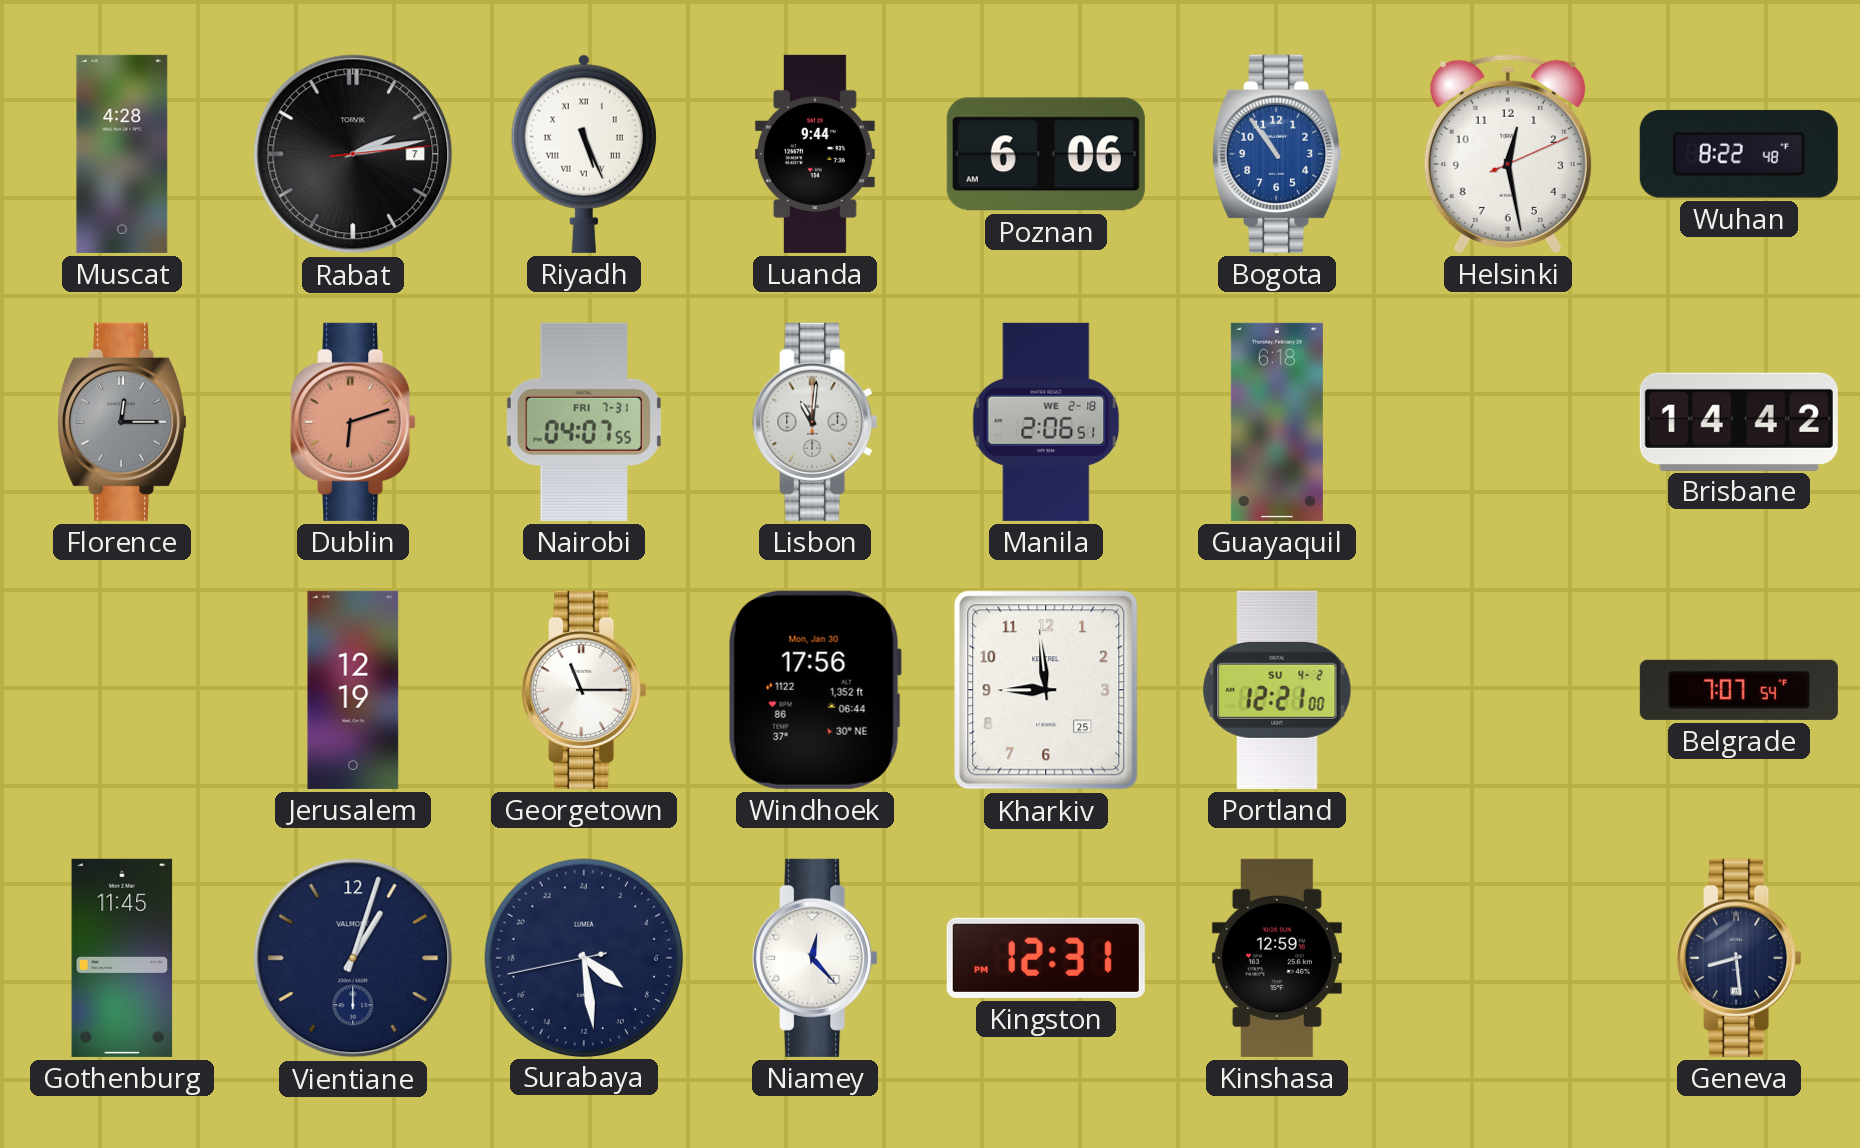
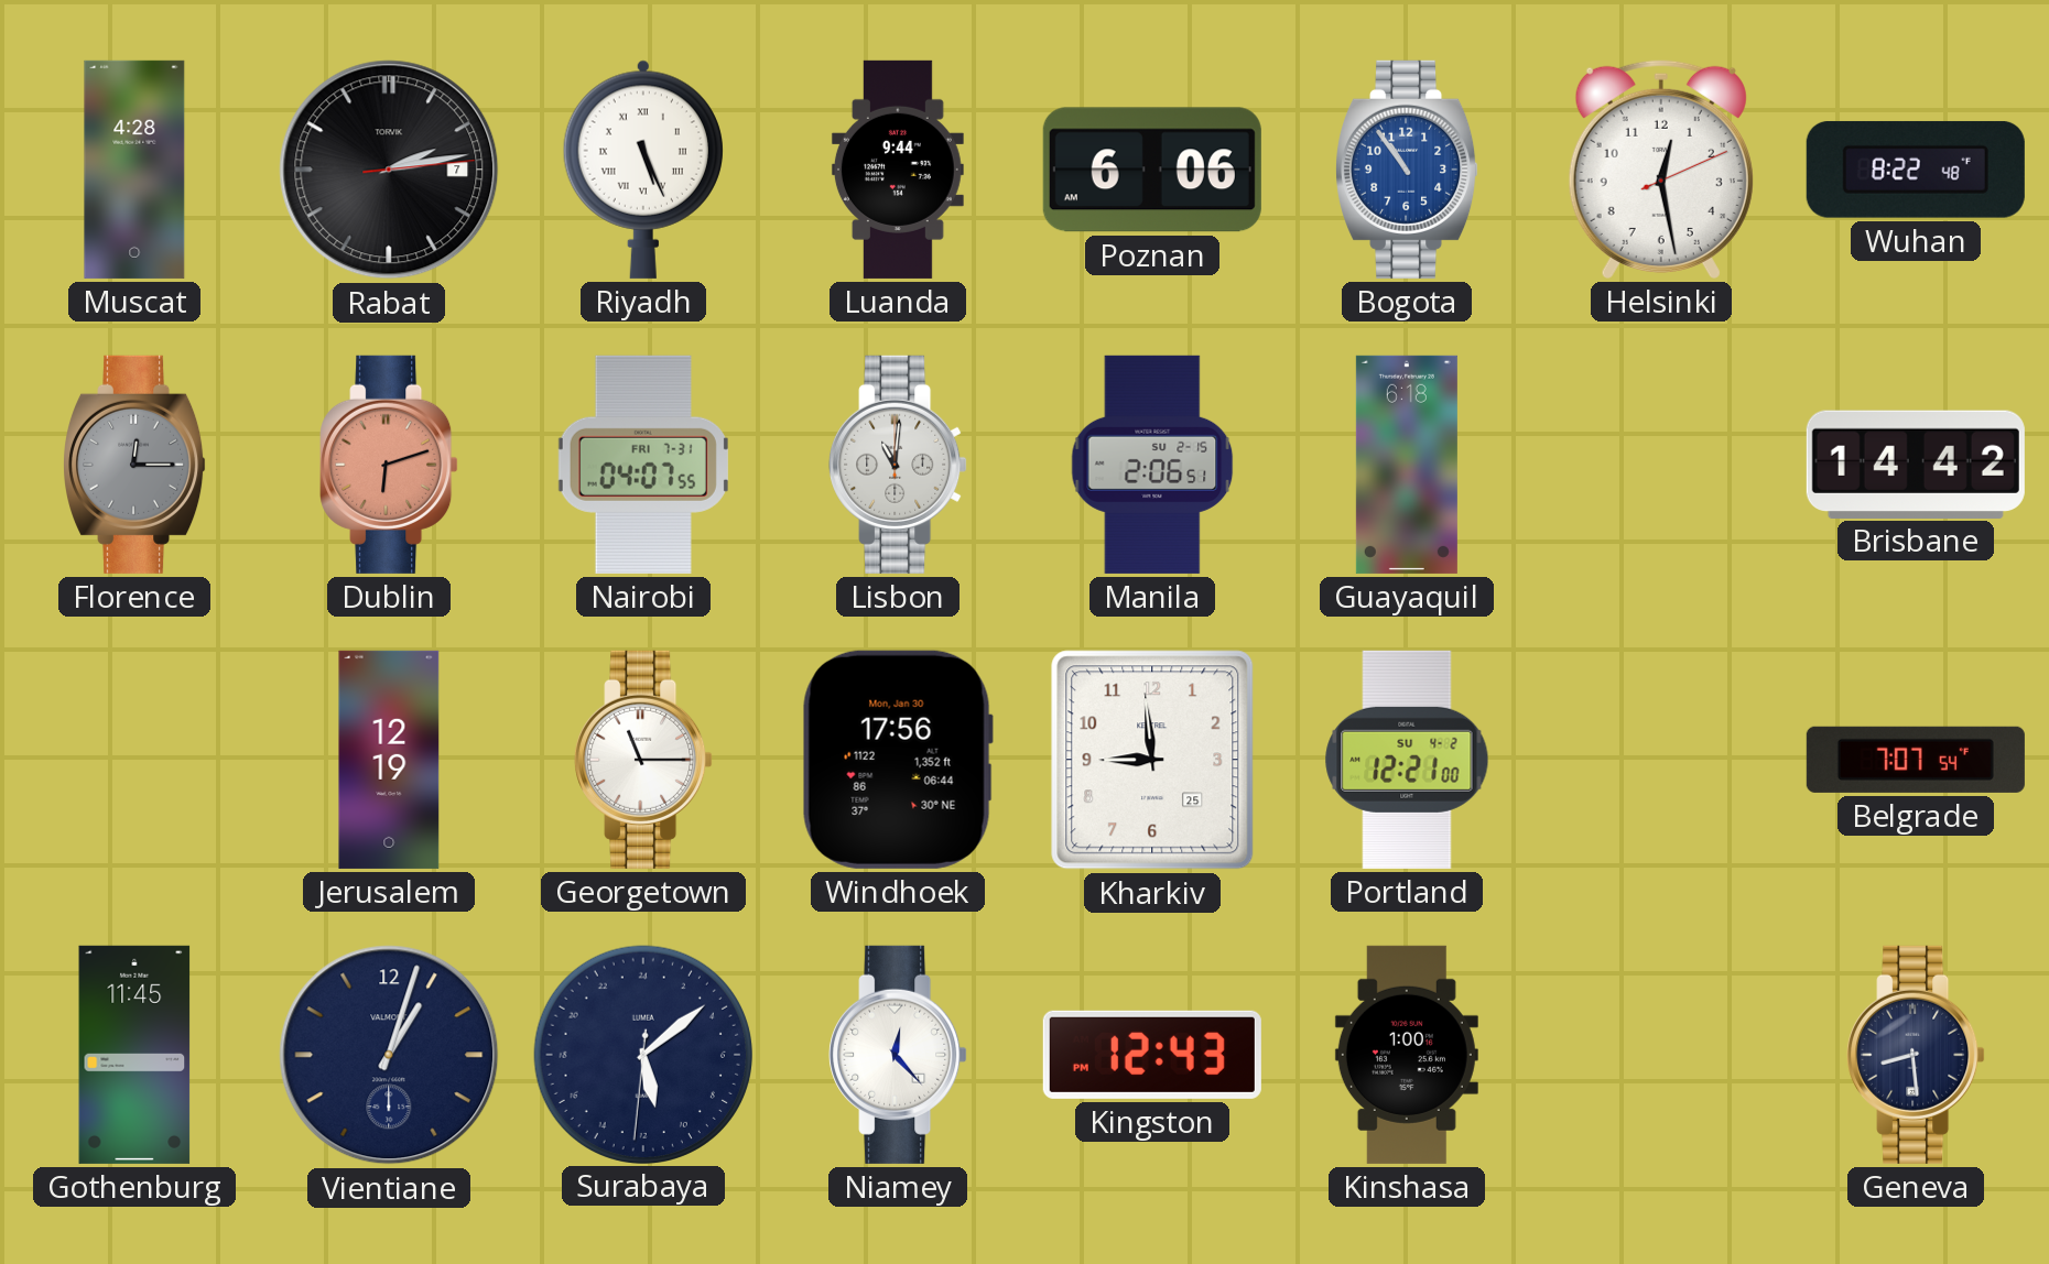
Manila date: WE 2-18 -> SU 2-15
Surabaya: 8:28 -> 11:08
Kingston: 12:31 -> 12:43
Kinshasa: 12:59 -> 1:00
